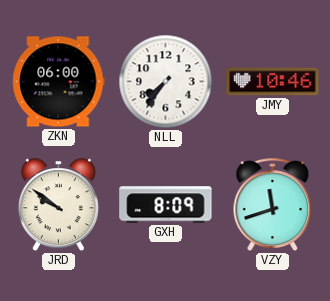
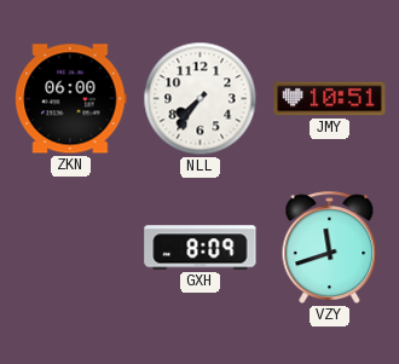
JMY: 10:46 -> 10:51
JRD: 9:51 -> none
